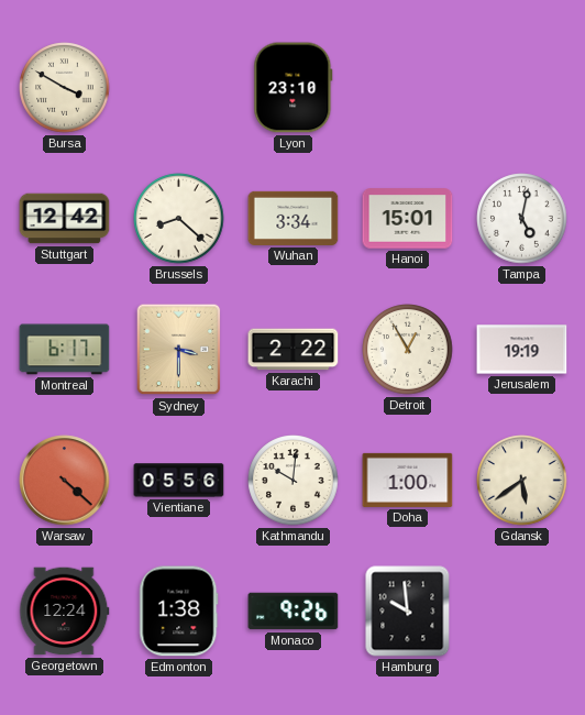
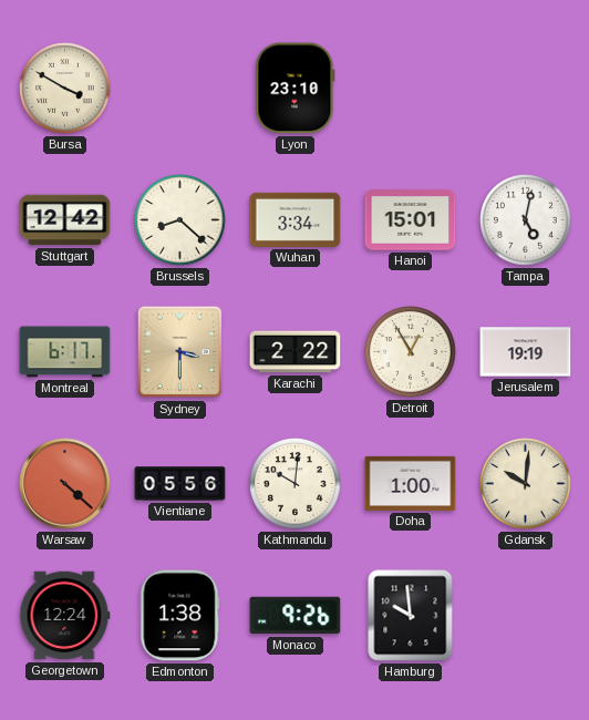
Gdansk: 5:39 -> 10:01
